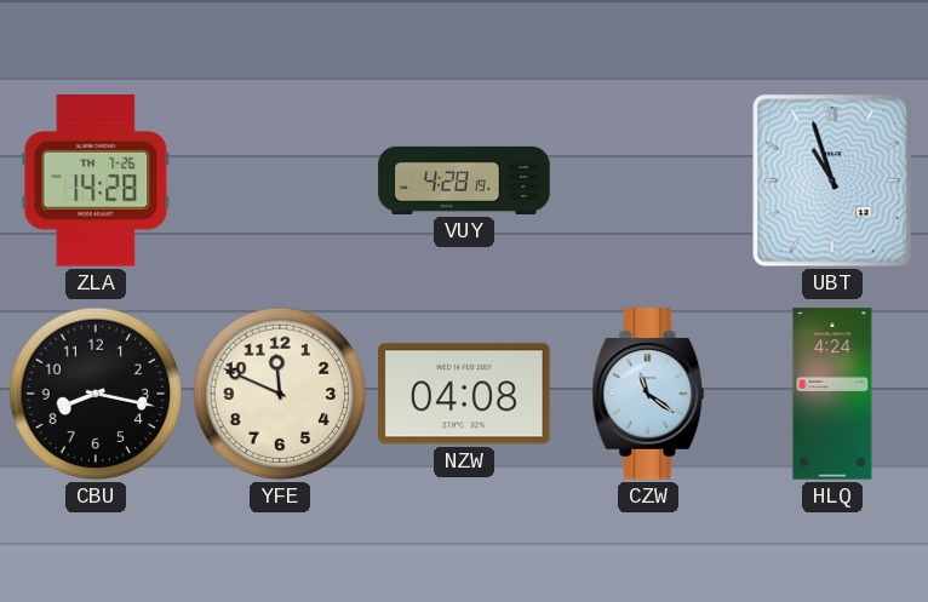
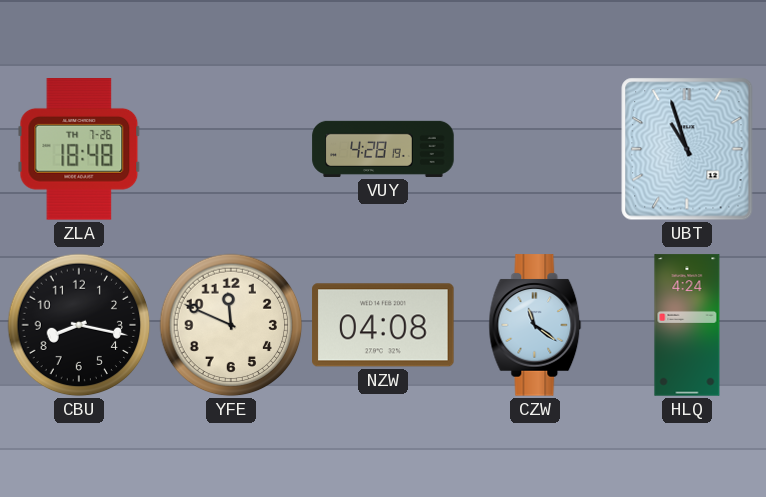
ZLA: 14:28 -> 18:48
